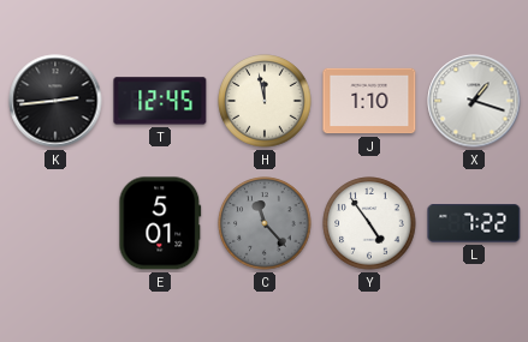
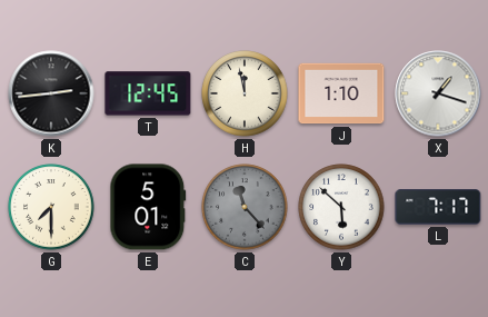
G: none -> 7:30
Y: 4:54 -> 5:52
L: 7:22 -> 7:17
